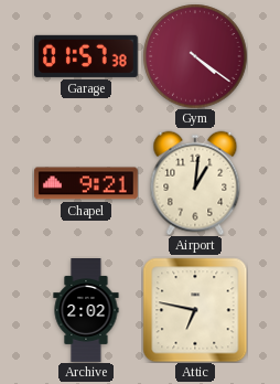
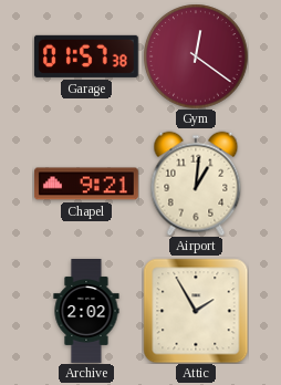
Gym: 4:21 -> 12:21
Attic: 6:47 -> 1:55
